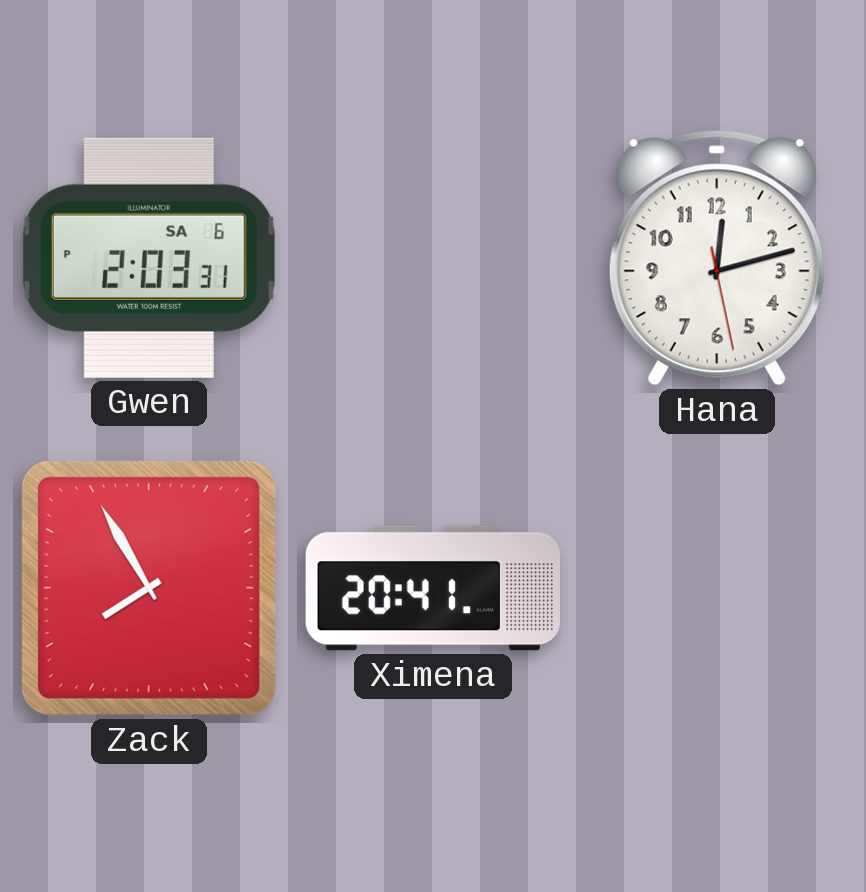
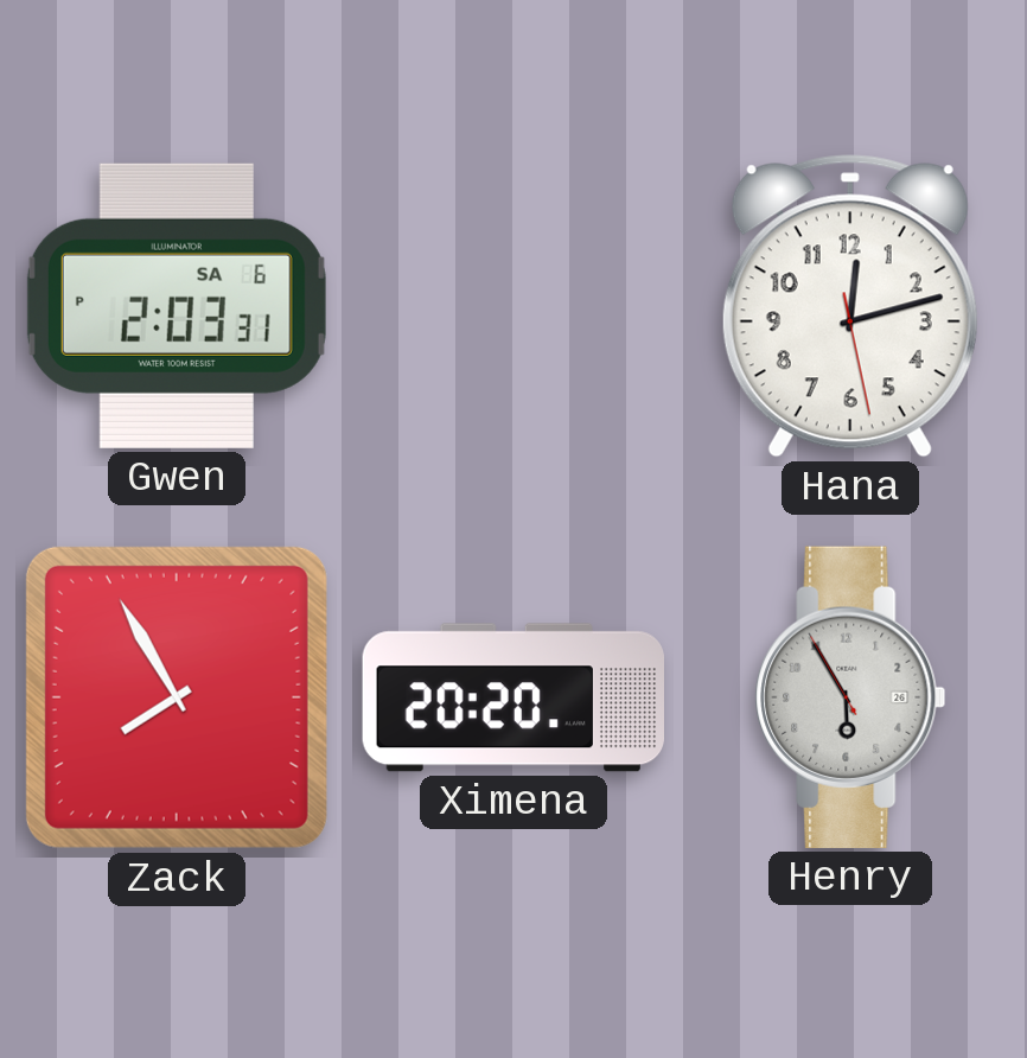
Ximena: 20:41 -> 20:20
Henry: none -> 5:54
